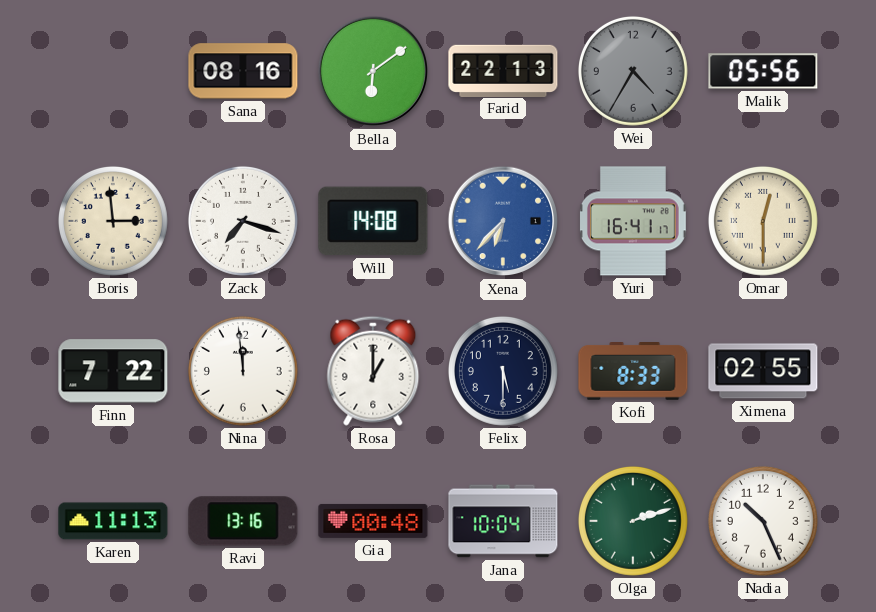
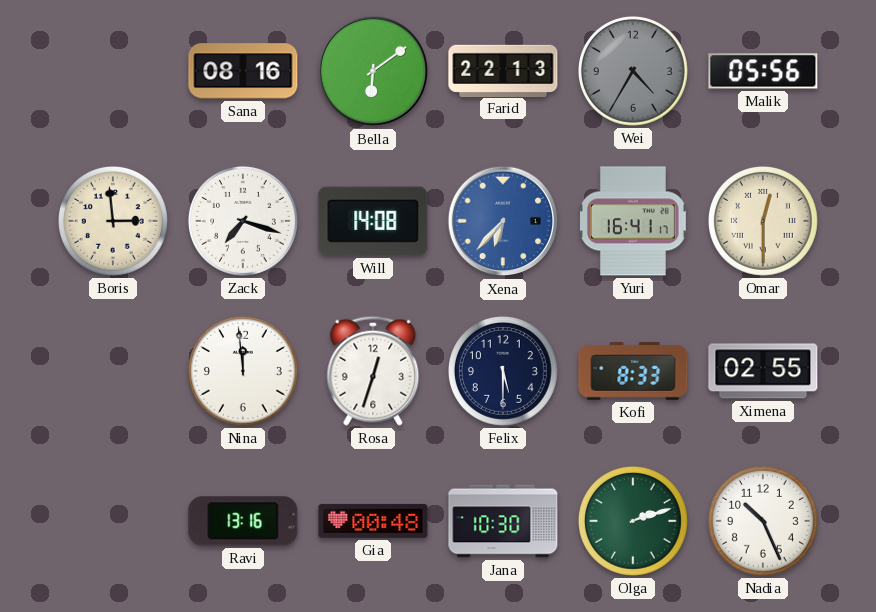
Finn: 7:22 -> none
Rosa: 1:00 -> 12:33
Karen: 11:13 -> none
Jana: 10:04 -> 10:30
